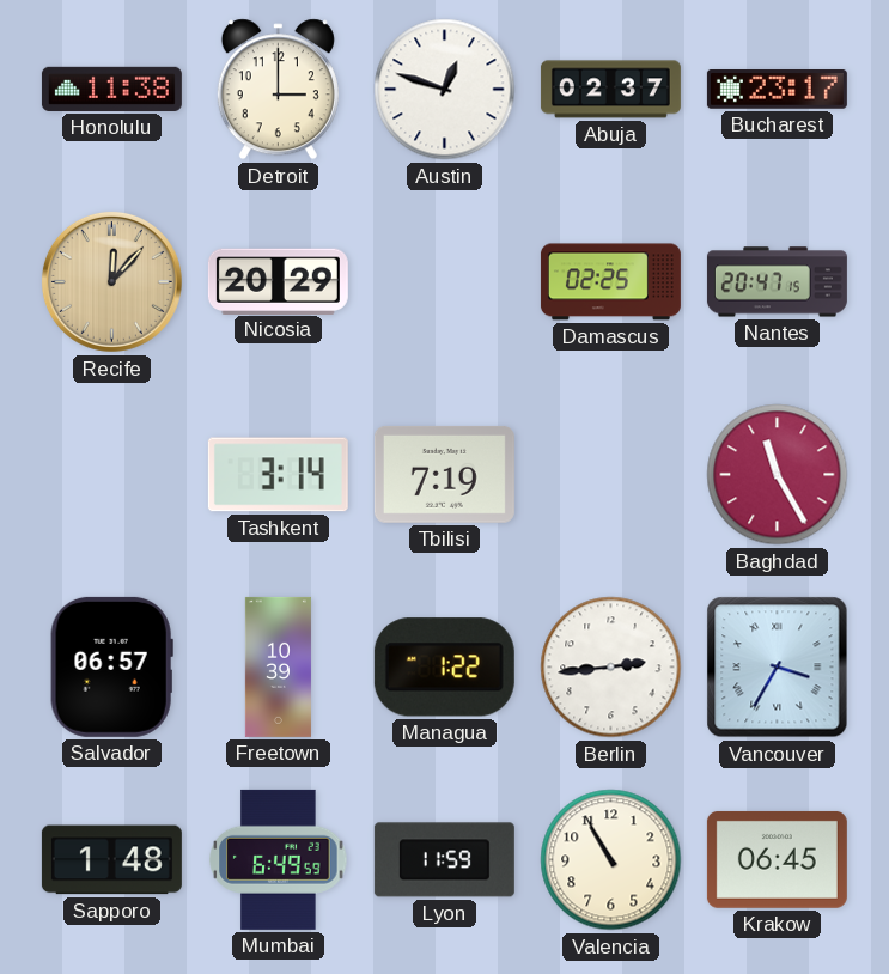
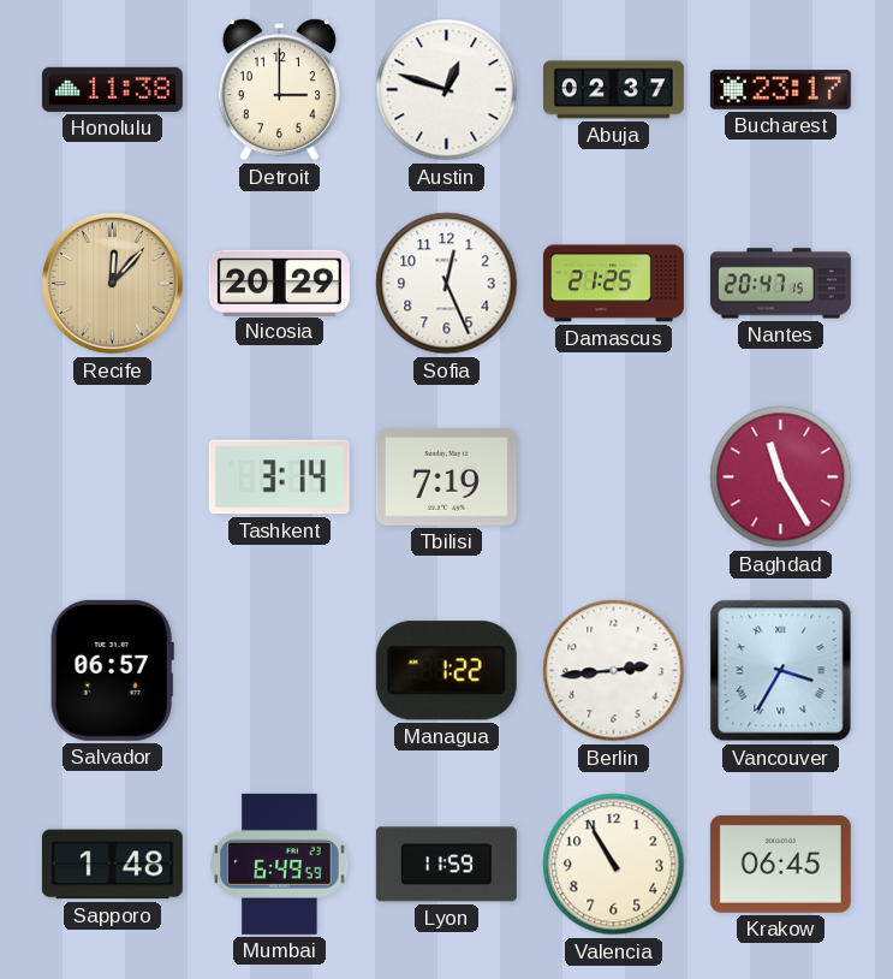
Sofia: none -> 12:26
Damascus: 02:25 -> 21:25
Freetown: 10:39 -> none
